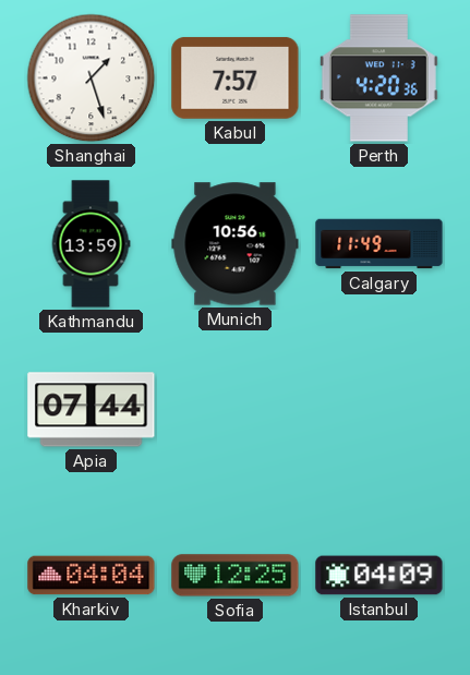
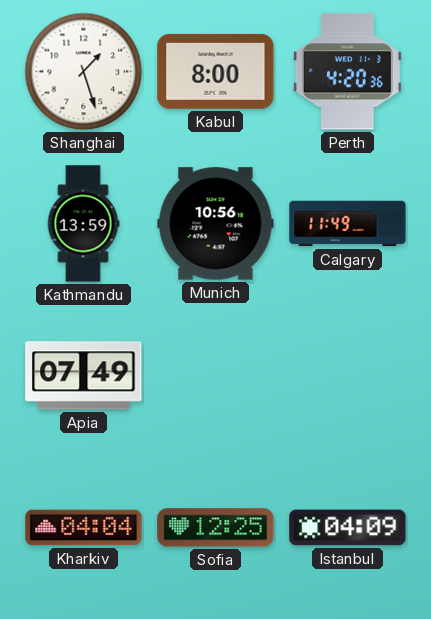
Kabul: 7:57 -> 8:00
Apia: 07:44 -> 07:49
